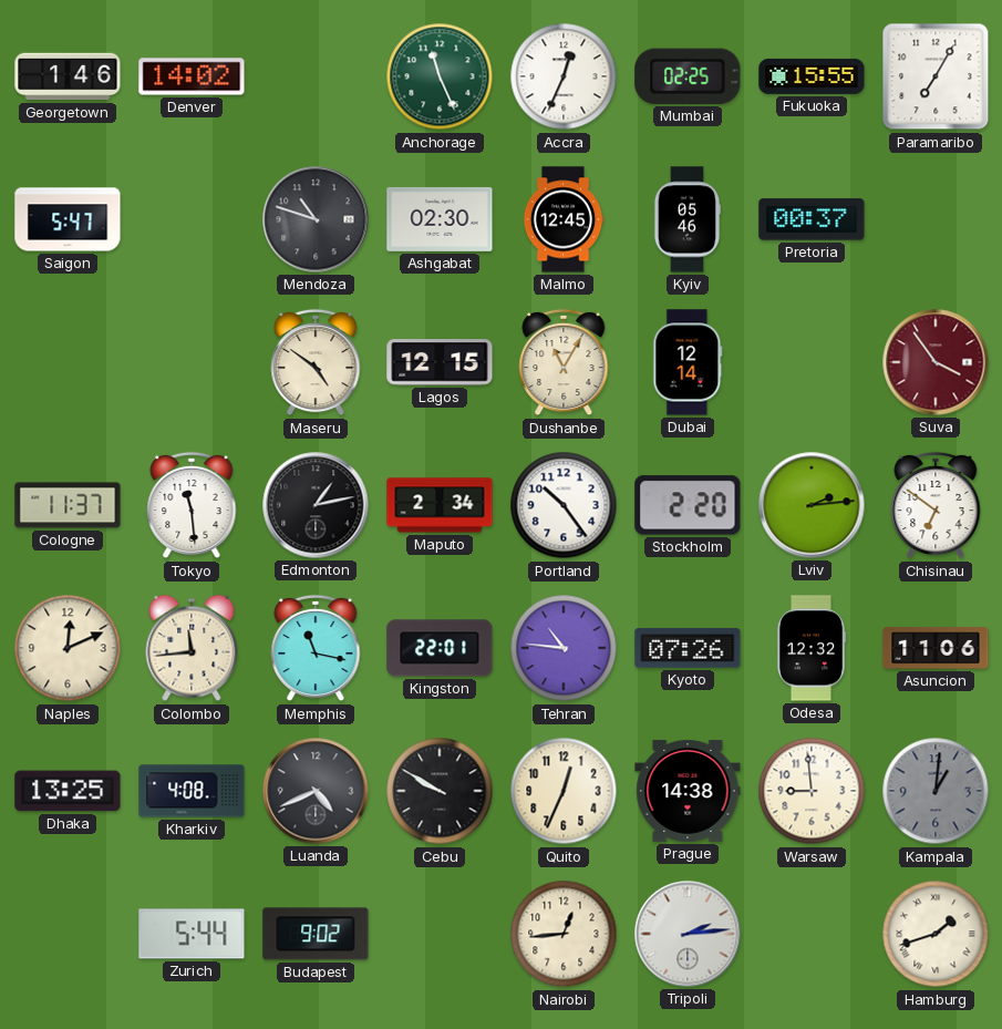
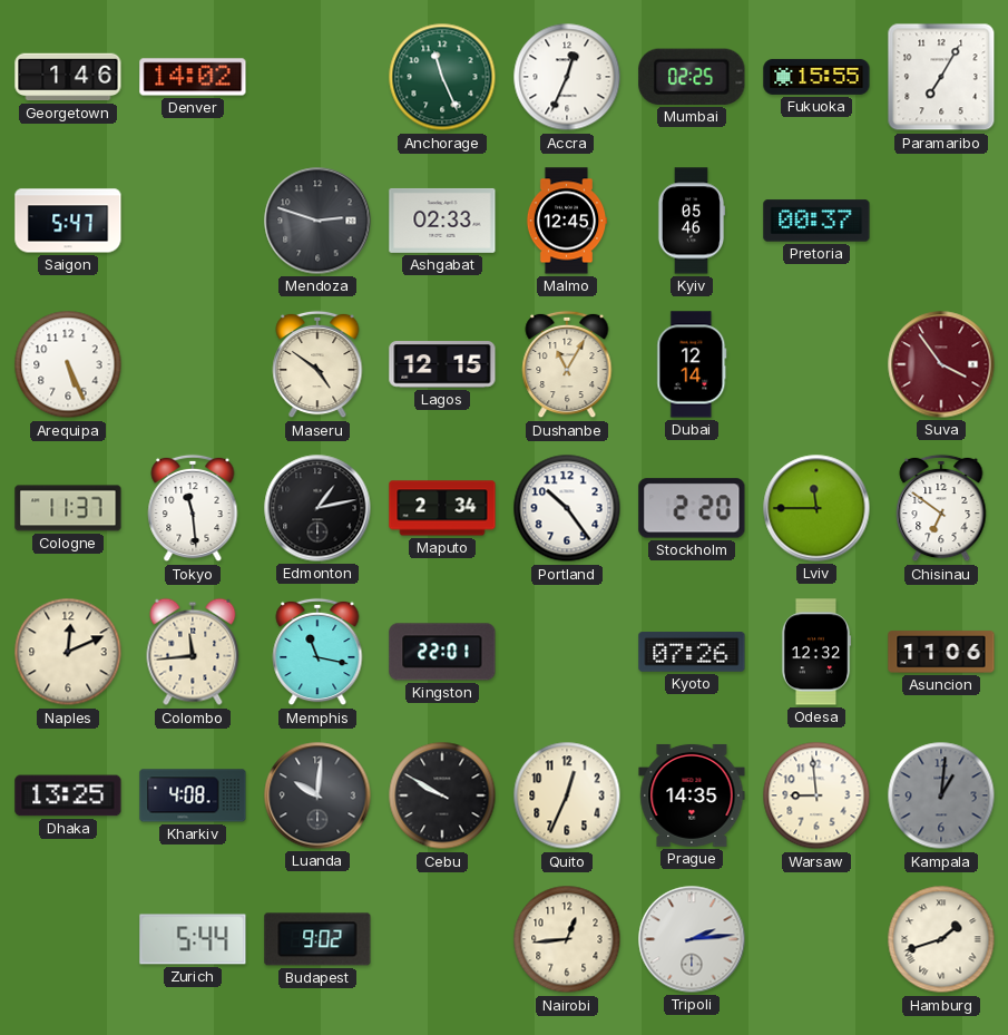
Mendoza: 10:48 -> 2:48
Ashgabat: 02:30 -> 02:33
Arequipa: none -> 5:26
Lviv: 2:14 -> 11:45
Tehran: 10:46 -> none
Luanda: 4:41 -> 10:01
Prague: 14:38 -> 14:35
